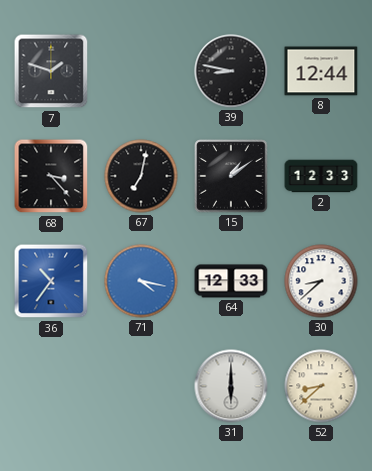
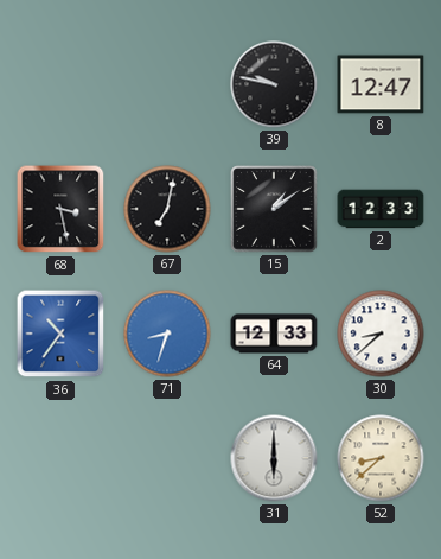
7: 1:48 -> none
39: 8:47 -> 9:47
8: 12:44 -> 12:47
68: 3:23 -> 3:28
71: 4:17 -> 8:33
